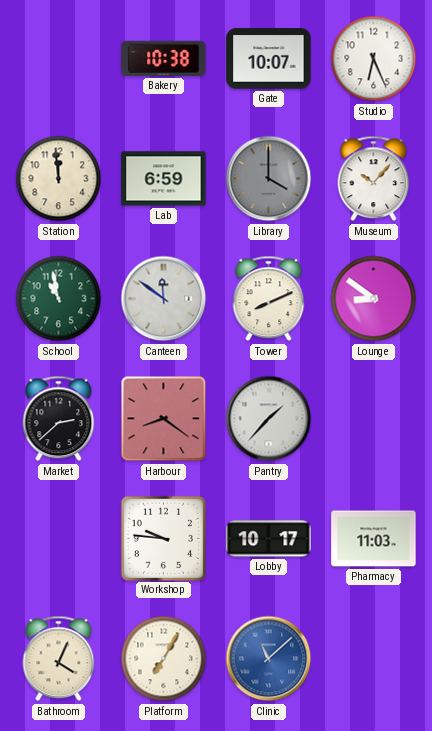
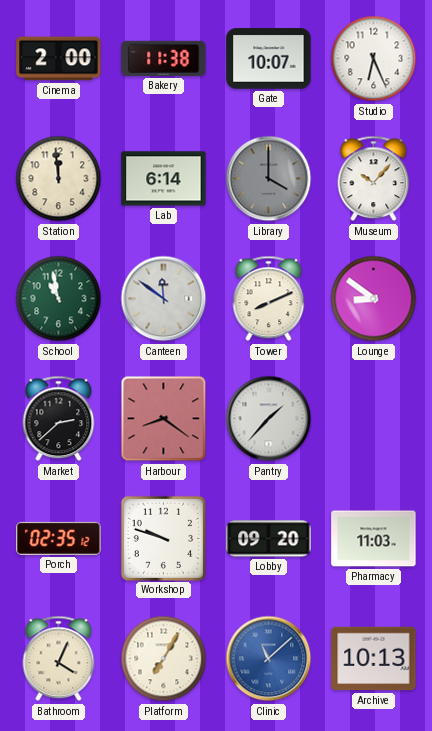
Cinema: none -> 2:00
Bakery: 10:38 -> 11:38
Lab: 6:59 -> 6:14
Porch: none -> 02:35
Workshop: 9:46 -> 9:48
Lobby: 10:17 -> 09:20
Archive: none -> 10:13
